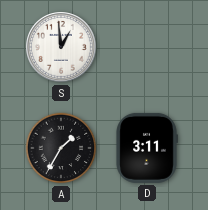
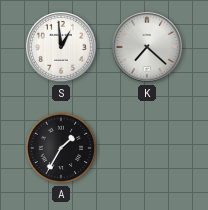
K: none -> 7:22
D: 3:11 -> none
